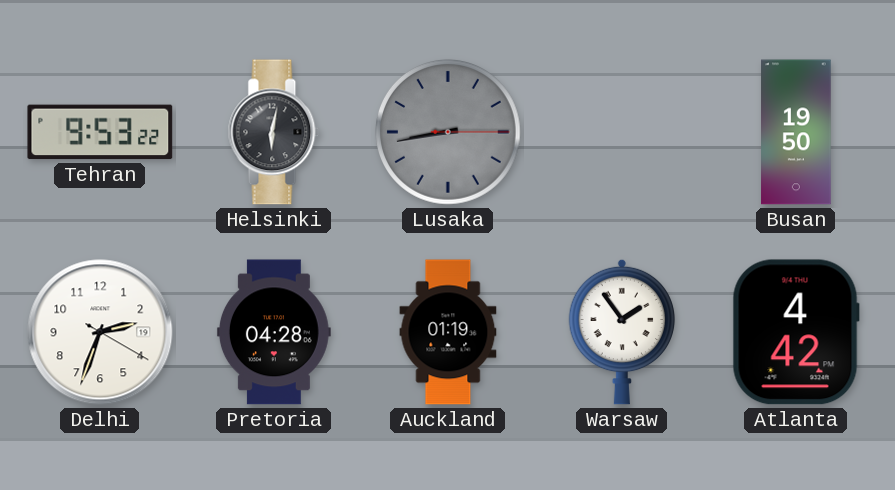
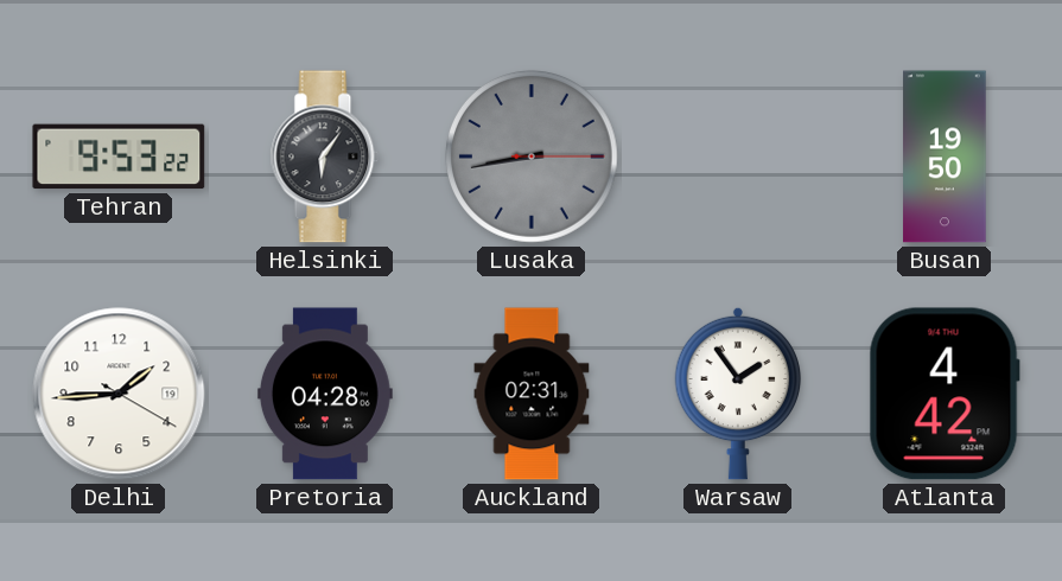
Helsinki: 6:02 -> 6:06
Delhi: 2:33 -> 1:44
Auckland: 01:19 -> 02:31
